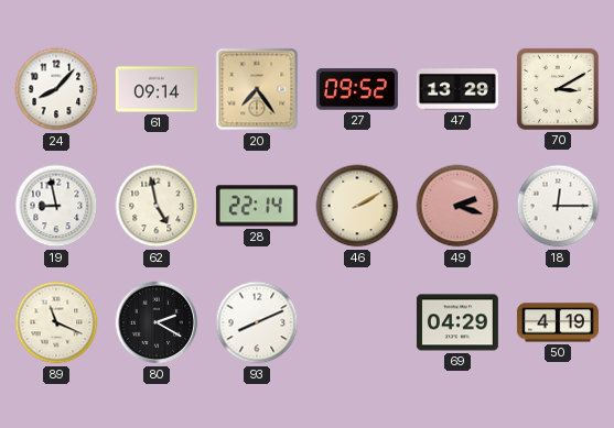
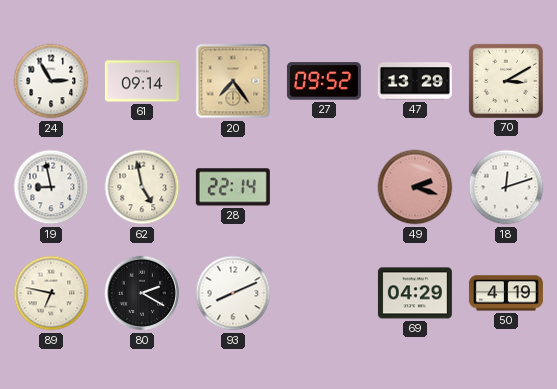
24: 8:07 -> 2:55
46: 2:10 -> none
18: 12:15 -> 12:12
89: 11:19 -> 6:47
